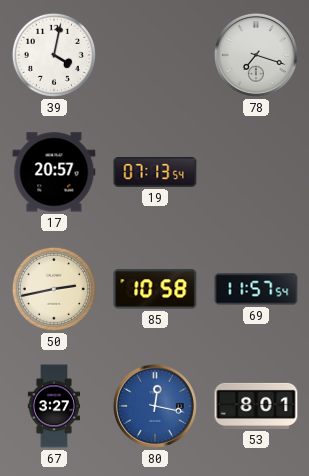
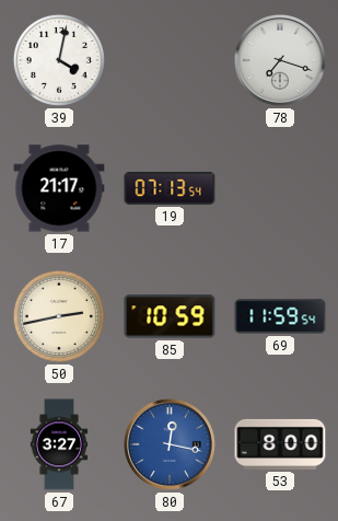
17: 20:57 -> 21:17
85: 10:58 -> 10:59
69: 11:57 -> 11:59
53: 8:01 -> 8:00
